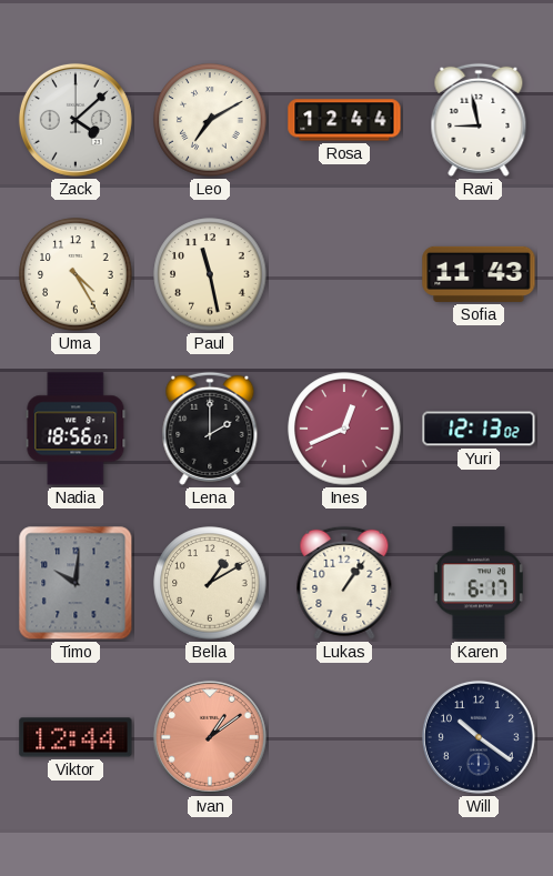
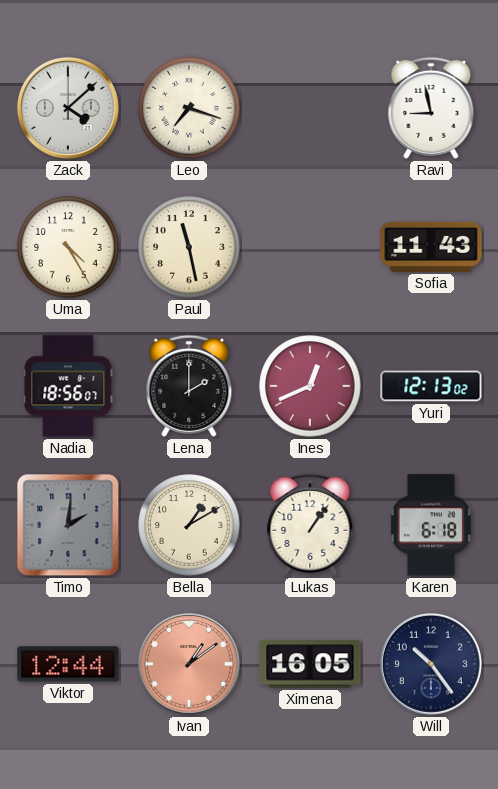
Leo: 7:10 -> 7:18
Rosa: 12:44 -> none
Timo: 10:01 -> 2:01
Karen: 6:17 -> 6:18
Ximena: none -> 16:05
Will: 10:21 -> 10:24
